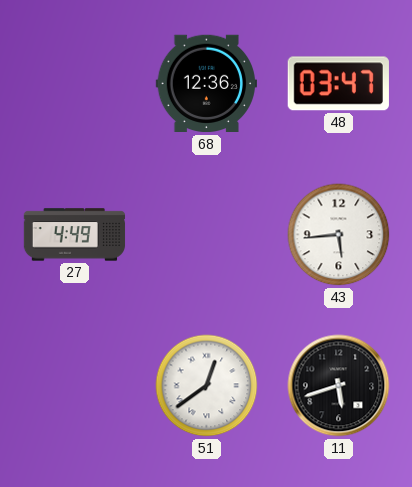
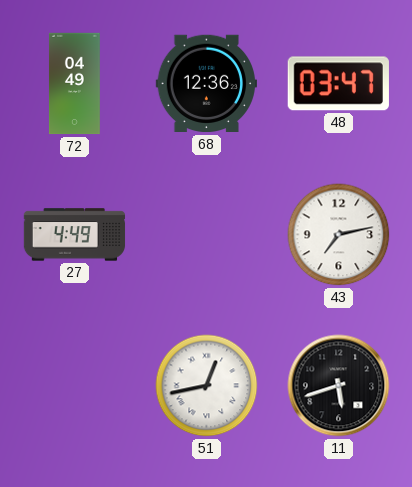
72: none -> 04:49
43: 5:44 -> 7:13
51: 12:39 -> 12:43
